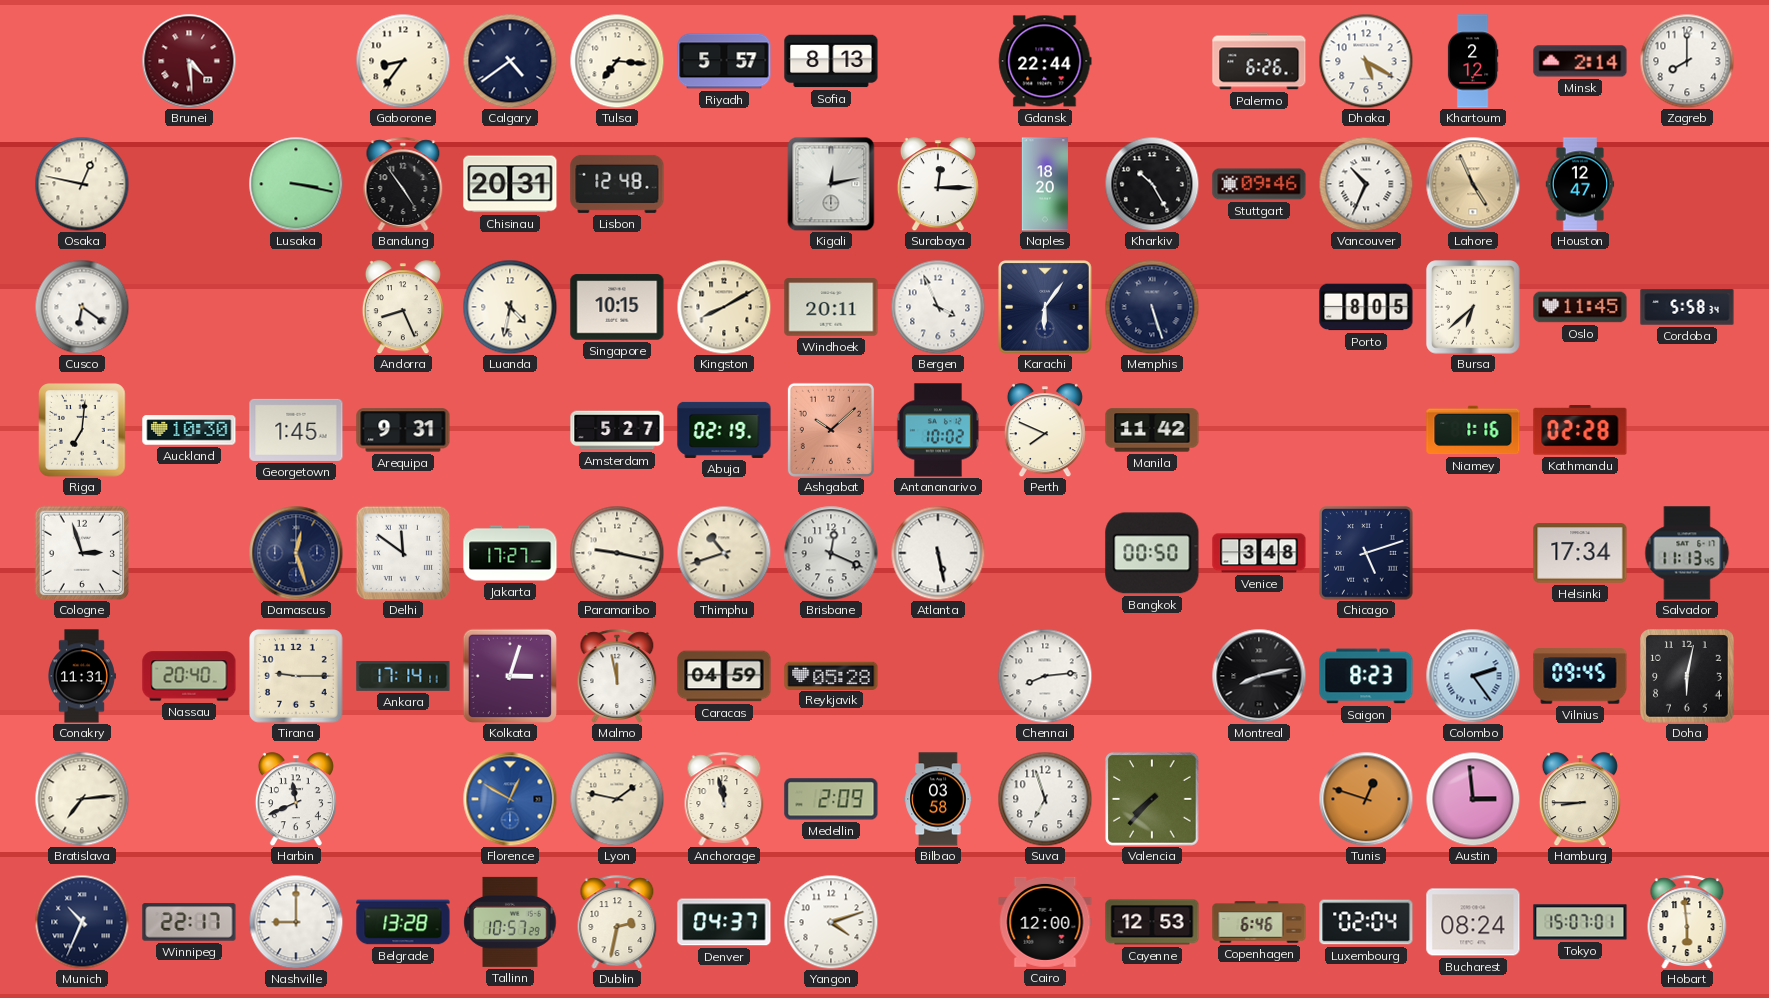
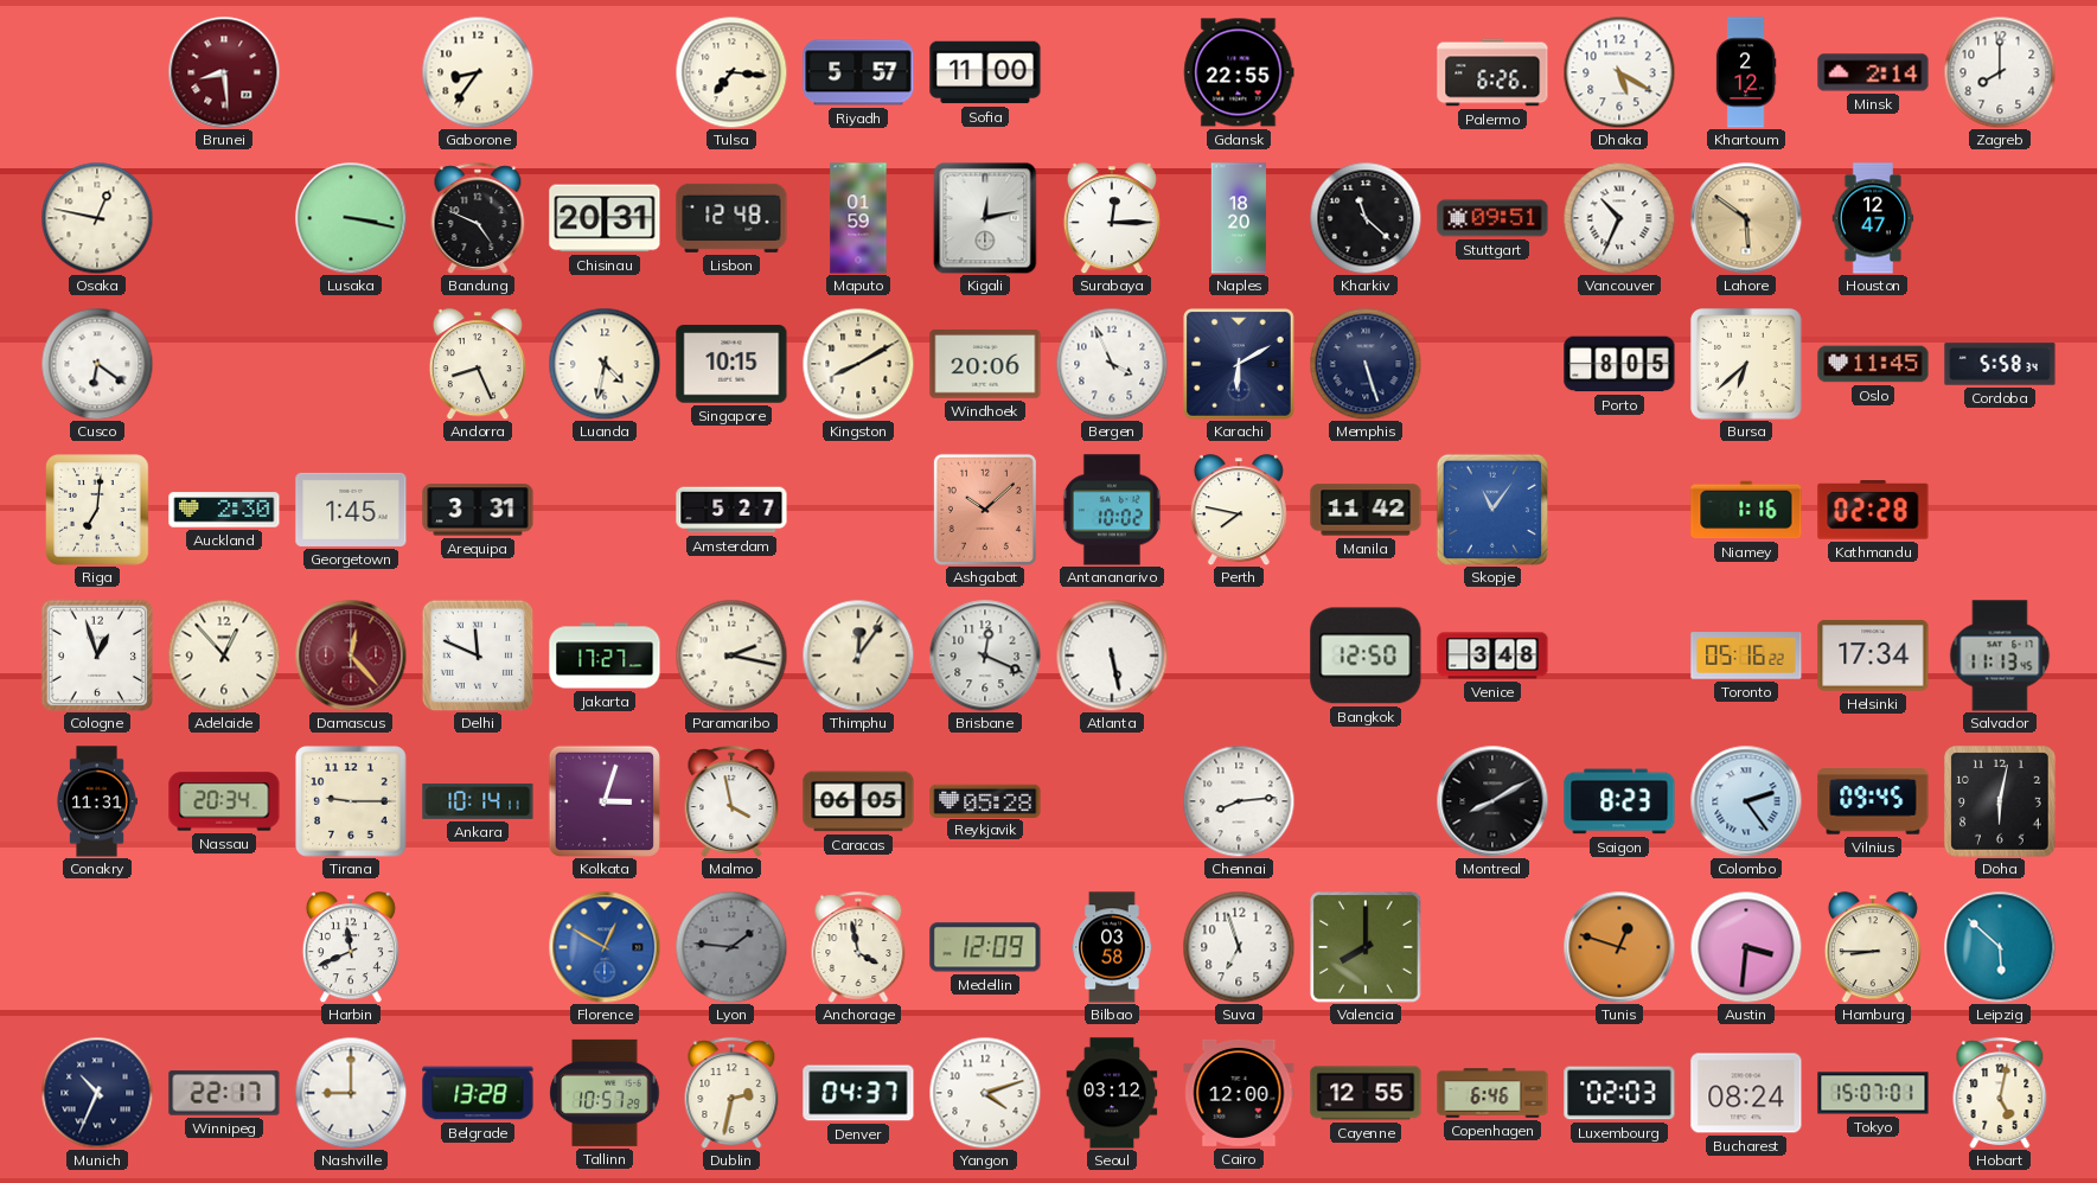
Brunei: 4:29 -> 8:29
Calgary: 4:39 -> none
Sofia: 8:13 -> 11:00
Gdansk: 22:44 -> 22:55
Bandung: 4:54 -> 4:49
Maputo: none -> 01:59
Kharkiv: 10:25 -> 11:22
Stuttgart: 09:46 -> 09:51
Lahore: 4:56 -> 5:51
Windhoek: 20:11 -> 20:06
Karachi: 6:06 -> 6:10
Auckland: 10:30 -> 2:30
Arequipa: 9:31 -> 3:31
Abuja: 02:19 -> none
Perth: 7:49 -> 7:47
Skopje: none -> 11:06
Cologne: 2:57 -> 12:57
Adelaide: none -> 12:53
Damascus: 12:27 -> 12:23
Damascus dial: navy -> burgundy
Delhi: 11:51 -> 11:49
Paramaribo: 9:17 -> 2:17
Thimphu: 10:42 -> 12:06
Bangkok: 00:50 -> 12:50
Chicago: 5:12 -> none
Toronto: none -> 05:16
Nassau: 20:40 -> 20:34
Ankara: 17:14 -> 10:14
Malmo: 11:58 -> 3:58
Caracas: 04:59 -> 06:05
Montreal: 8:13 -> 8:10
Bratislava: 7:14 -> none
Lyon: 1:47 -> 1:46
Lyon dial: cream -> grey
Anchorage: 11:58 -> 3:58
Medellin: 2:09 -> 12:09
Valencia: 7:37 -> 8:00
Austin: 2:59 -> 3:31
Leipzig: none -> 5:52
Seoul: none -> 03:12
Cayenne: 12:53 -> 12:55
Luxembourg: 02:04 -> 02:03
Hobart: 5:59 -> 5:02
